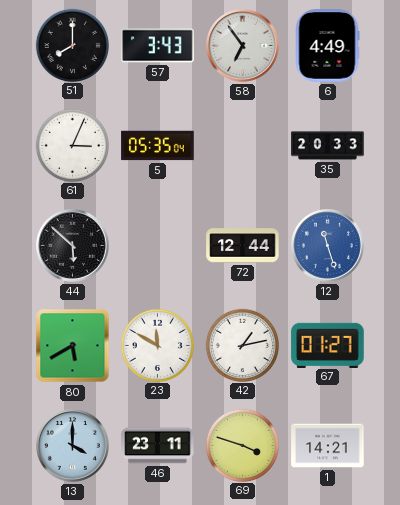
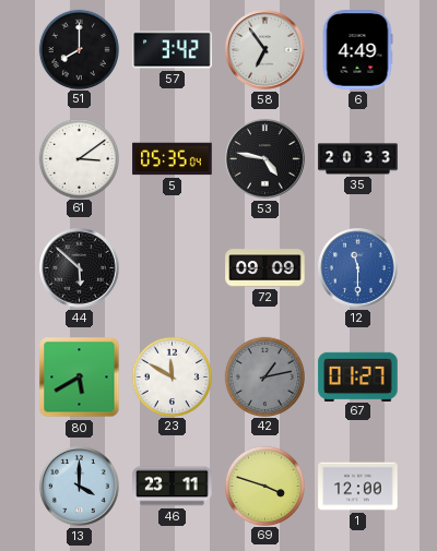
57: 3:43 -> 3:42
61: 3:04 -> 3:09
53: none -> 4:47
72: 12:44 -> 09:09
12: 11:27 -> 11:30
42 dial: white -> grey
1: 14:21 -> 12:00
